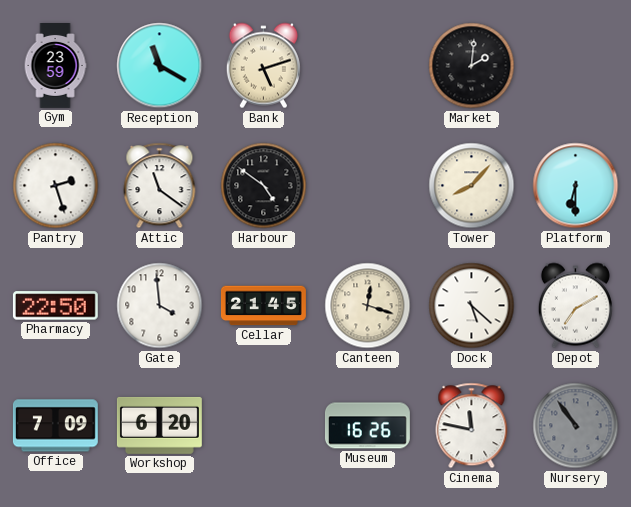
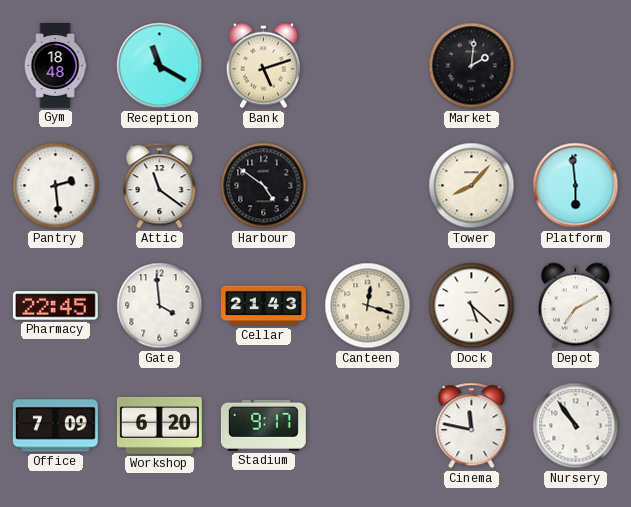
Gym: 23:59 -> 18:48
Pantry: 2:27 -> 2:29
Platform: 6:30 -> 5:59
Pharmacy: 22:50 -> 22:45
Cellar: 21:45 -> 21:43
Stadium: none -> 9:17
Museum: 16:26 -> none
Nursery dial: grey -> white
